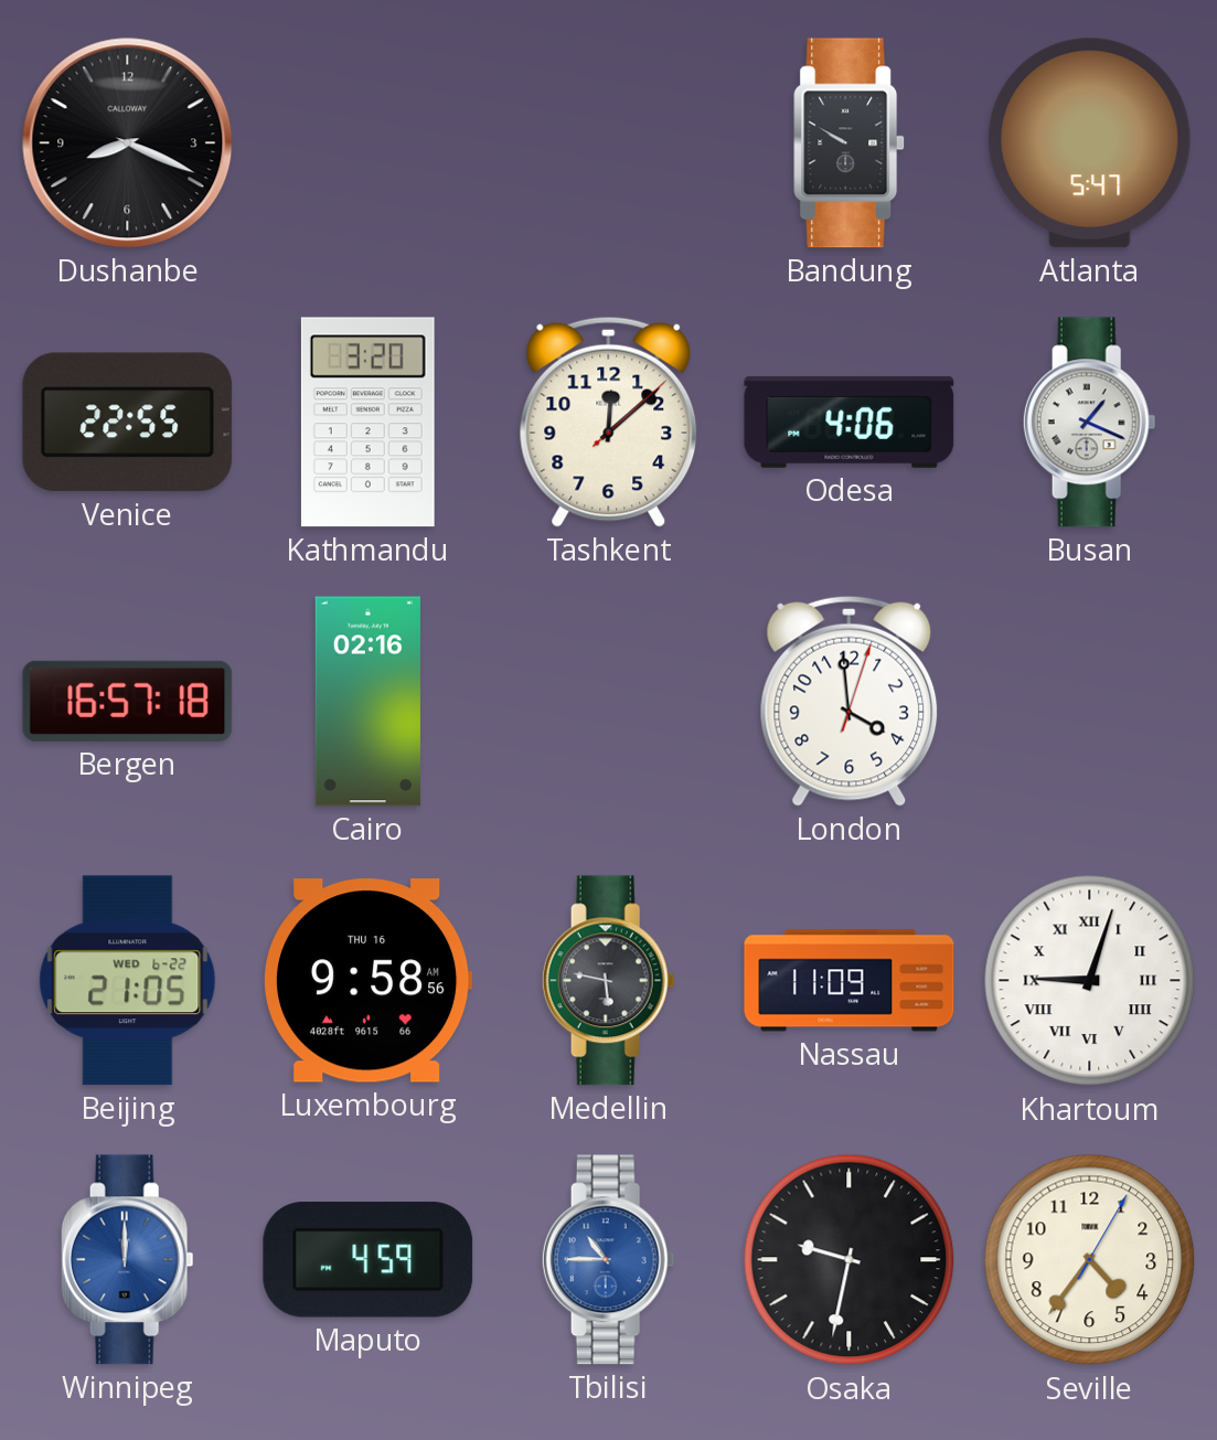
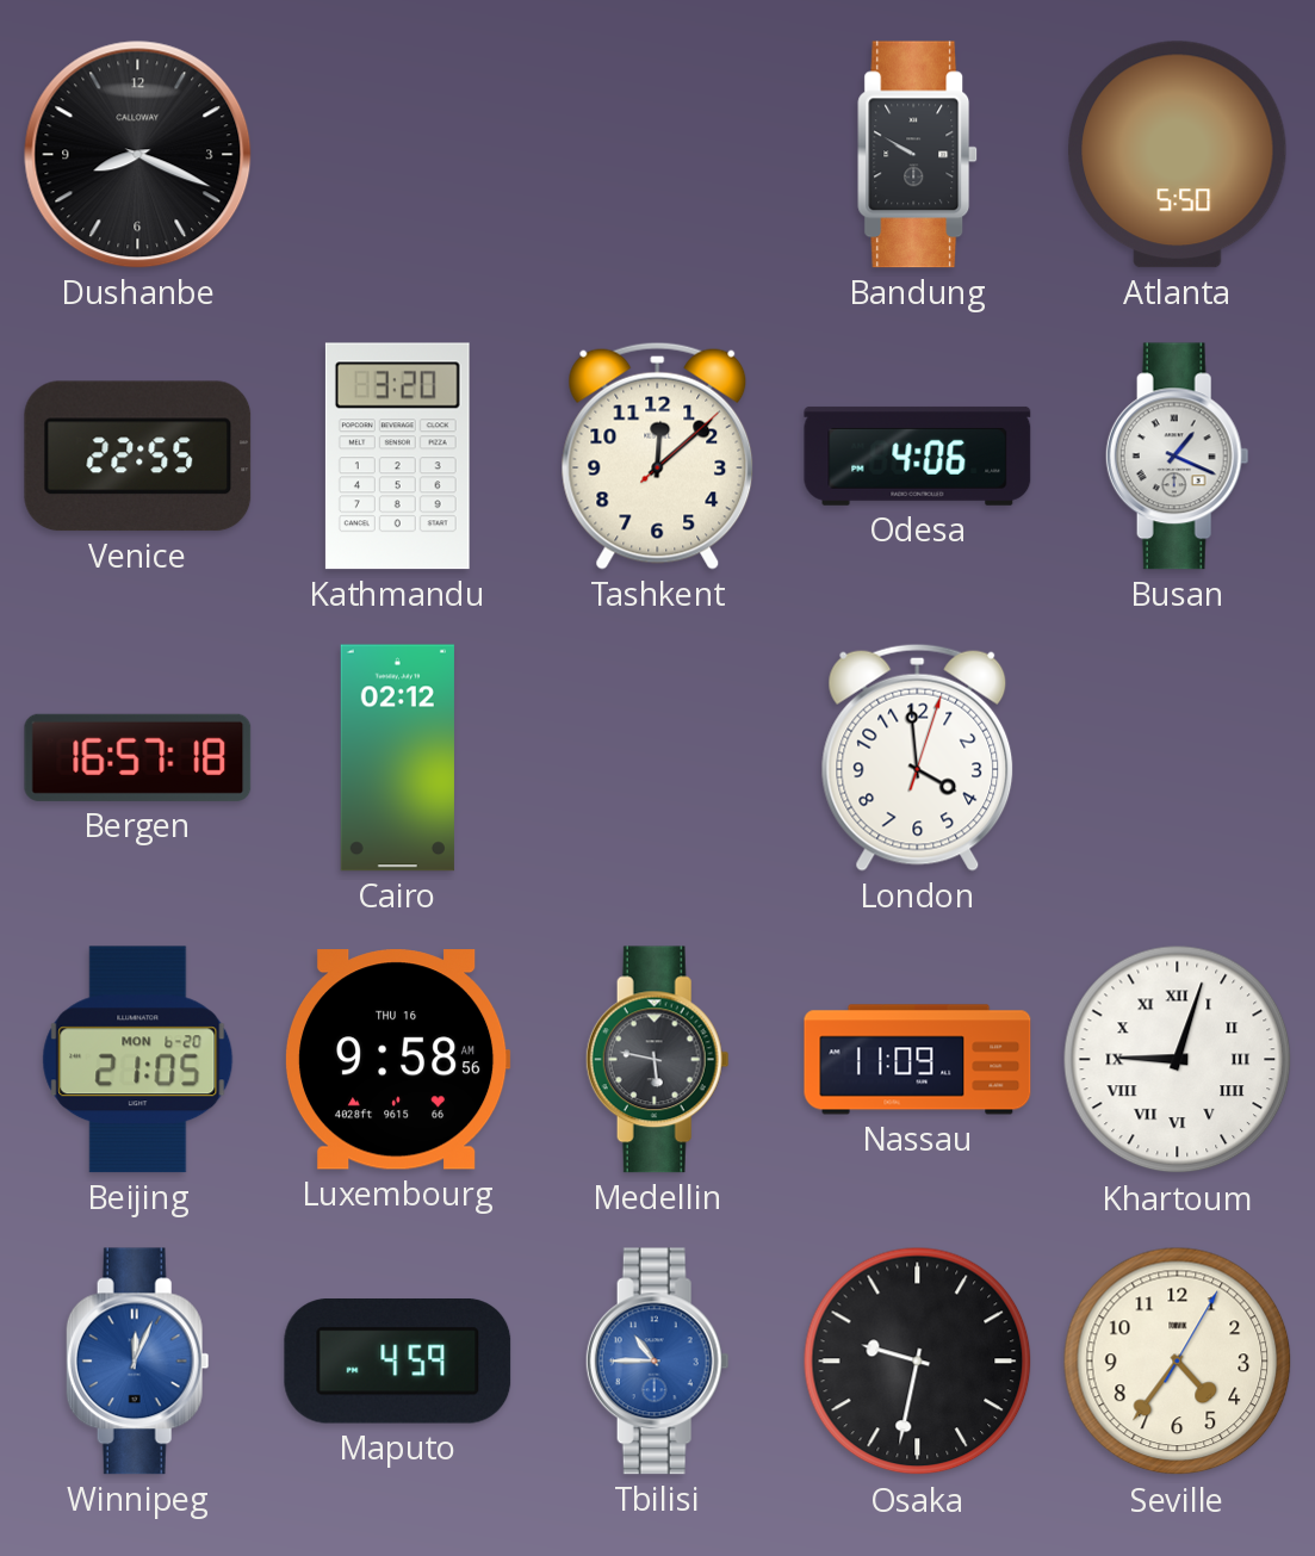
Atlanta: 5:47 -> 5:50
Cairo: 02:16 -> 02:12
Beijing date: WED 6-22 -> MON 6-20
Winnipeg: 12:00 -> 12:04
